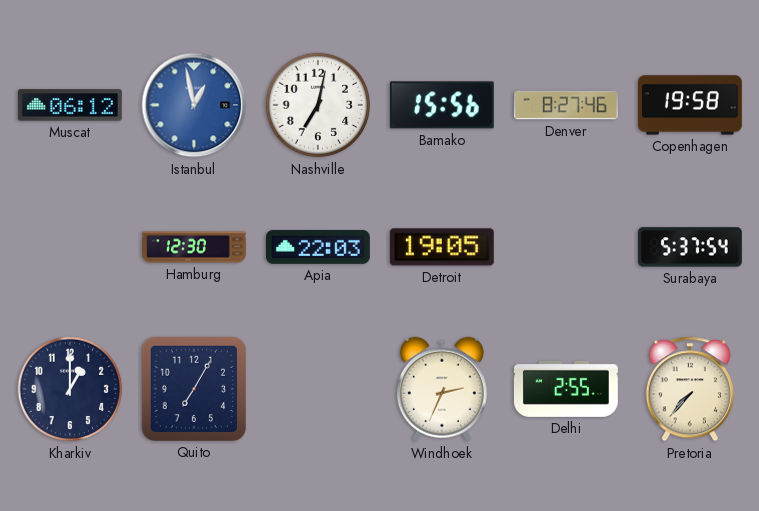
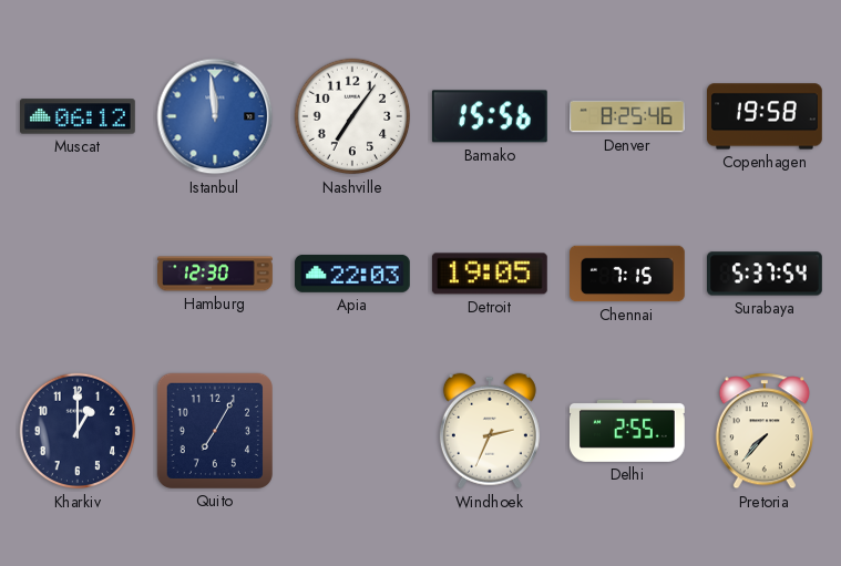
Istanbul: 12:58 -> 11:59
Nashville: 7:02 -> 7:06
Denver: 8:27 -> 8:25
Chennai: none -> 7:15
